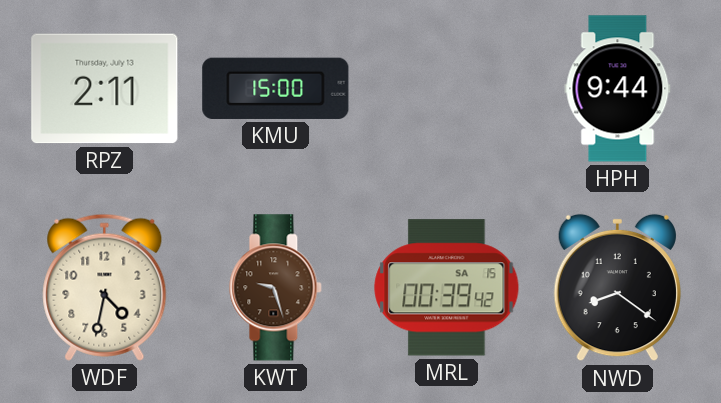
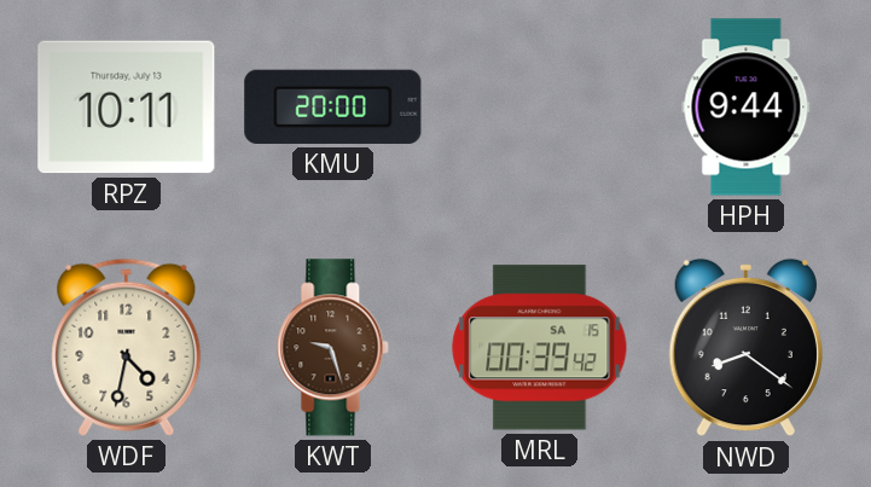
RPZ: 2:11 -> 10:11
KMU: 15:00 -> 20:00
